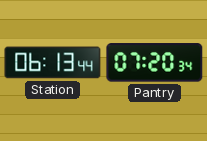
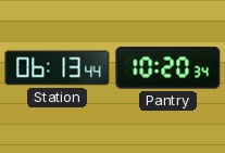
Pantry: 07:20 -> 10:20
